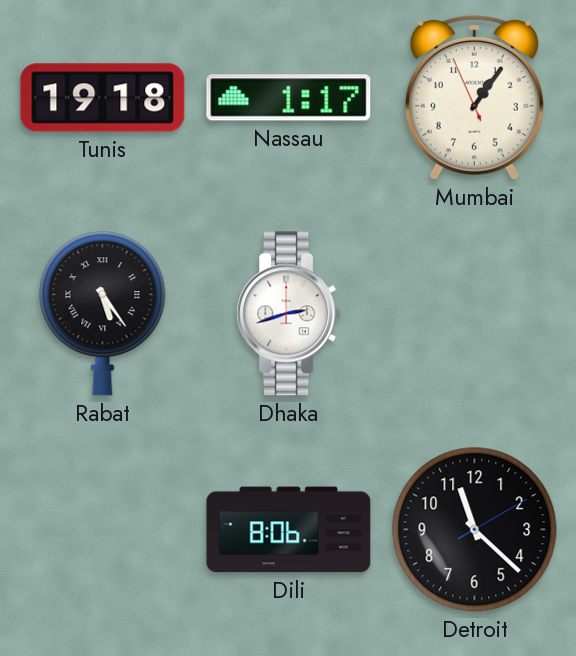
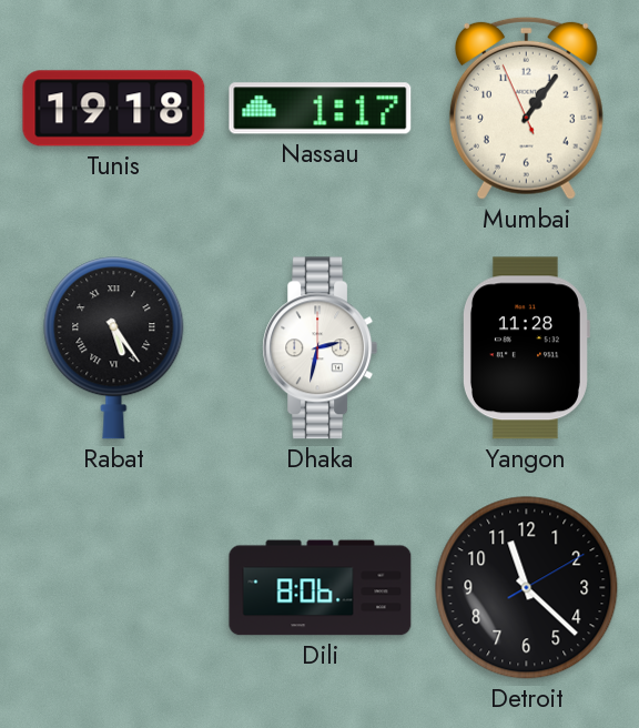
Dhaka: 2:42 -> 2:32
Yangon: none -> 11:28
